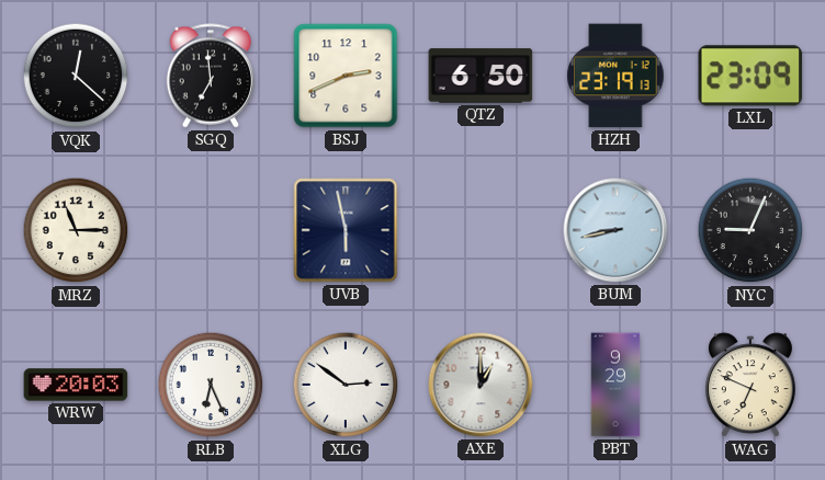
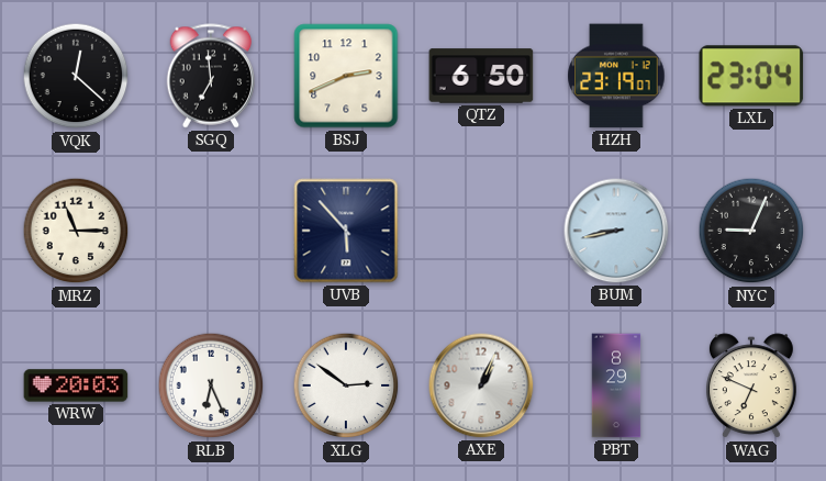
HZH: 23:19:13 -> 23:19:07
LXL: 23:09 -> 23:04
UVB: 5:58 -> 5:53
AXE: 1:00 -> 1:04
PBT: 9:29 -> 8:29
